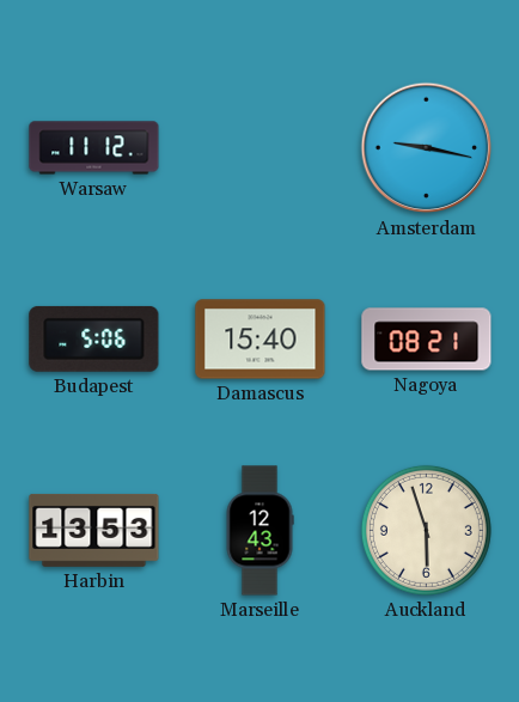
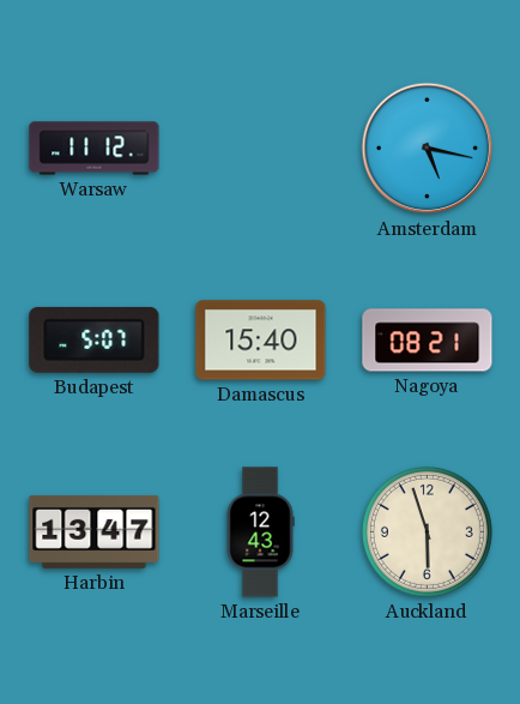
Amsterdam: 9:17 -> 5:17
Budapest: 5:06 -> 5:07
Harbin: 13:53 -> 13:47
